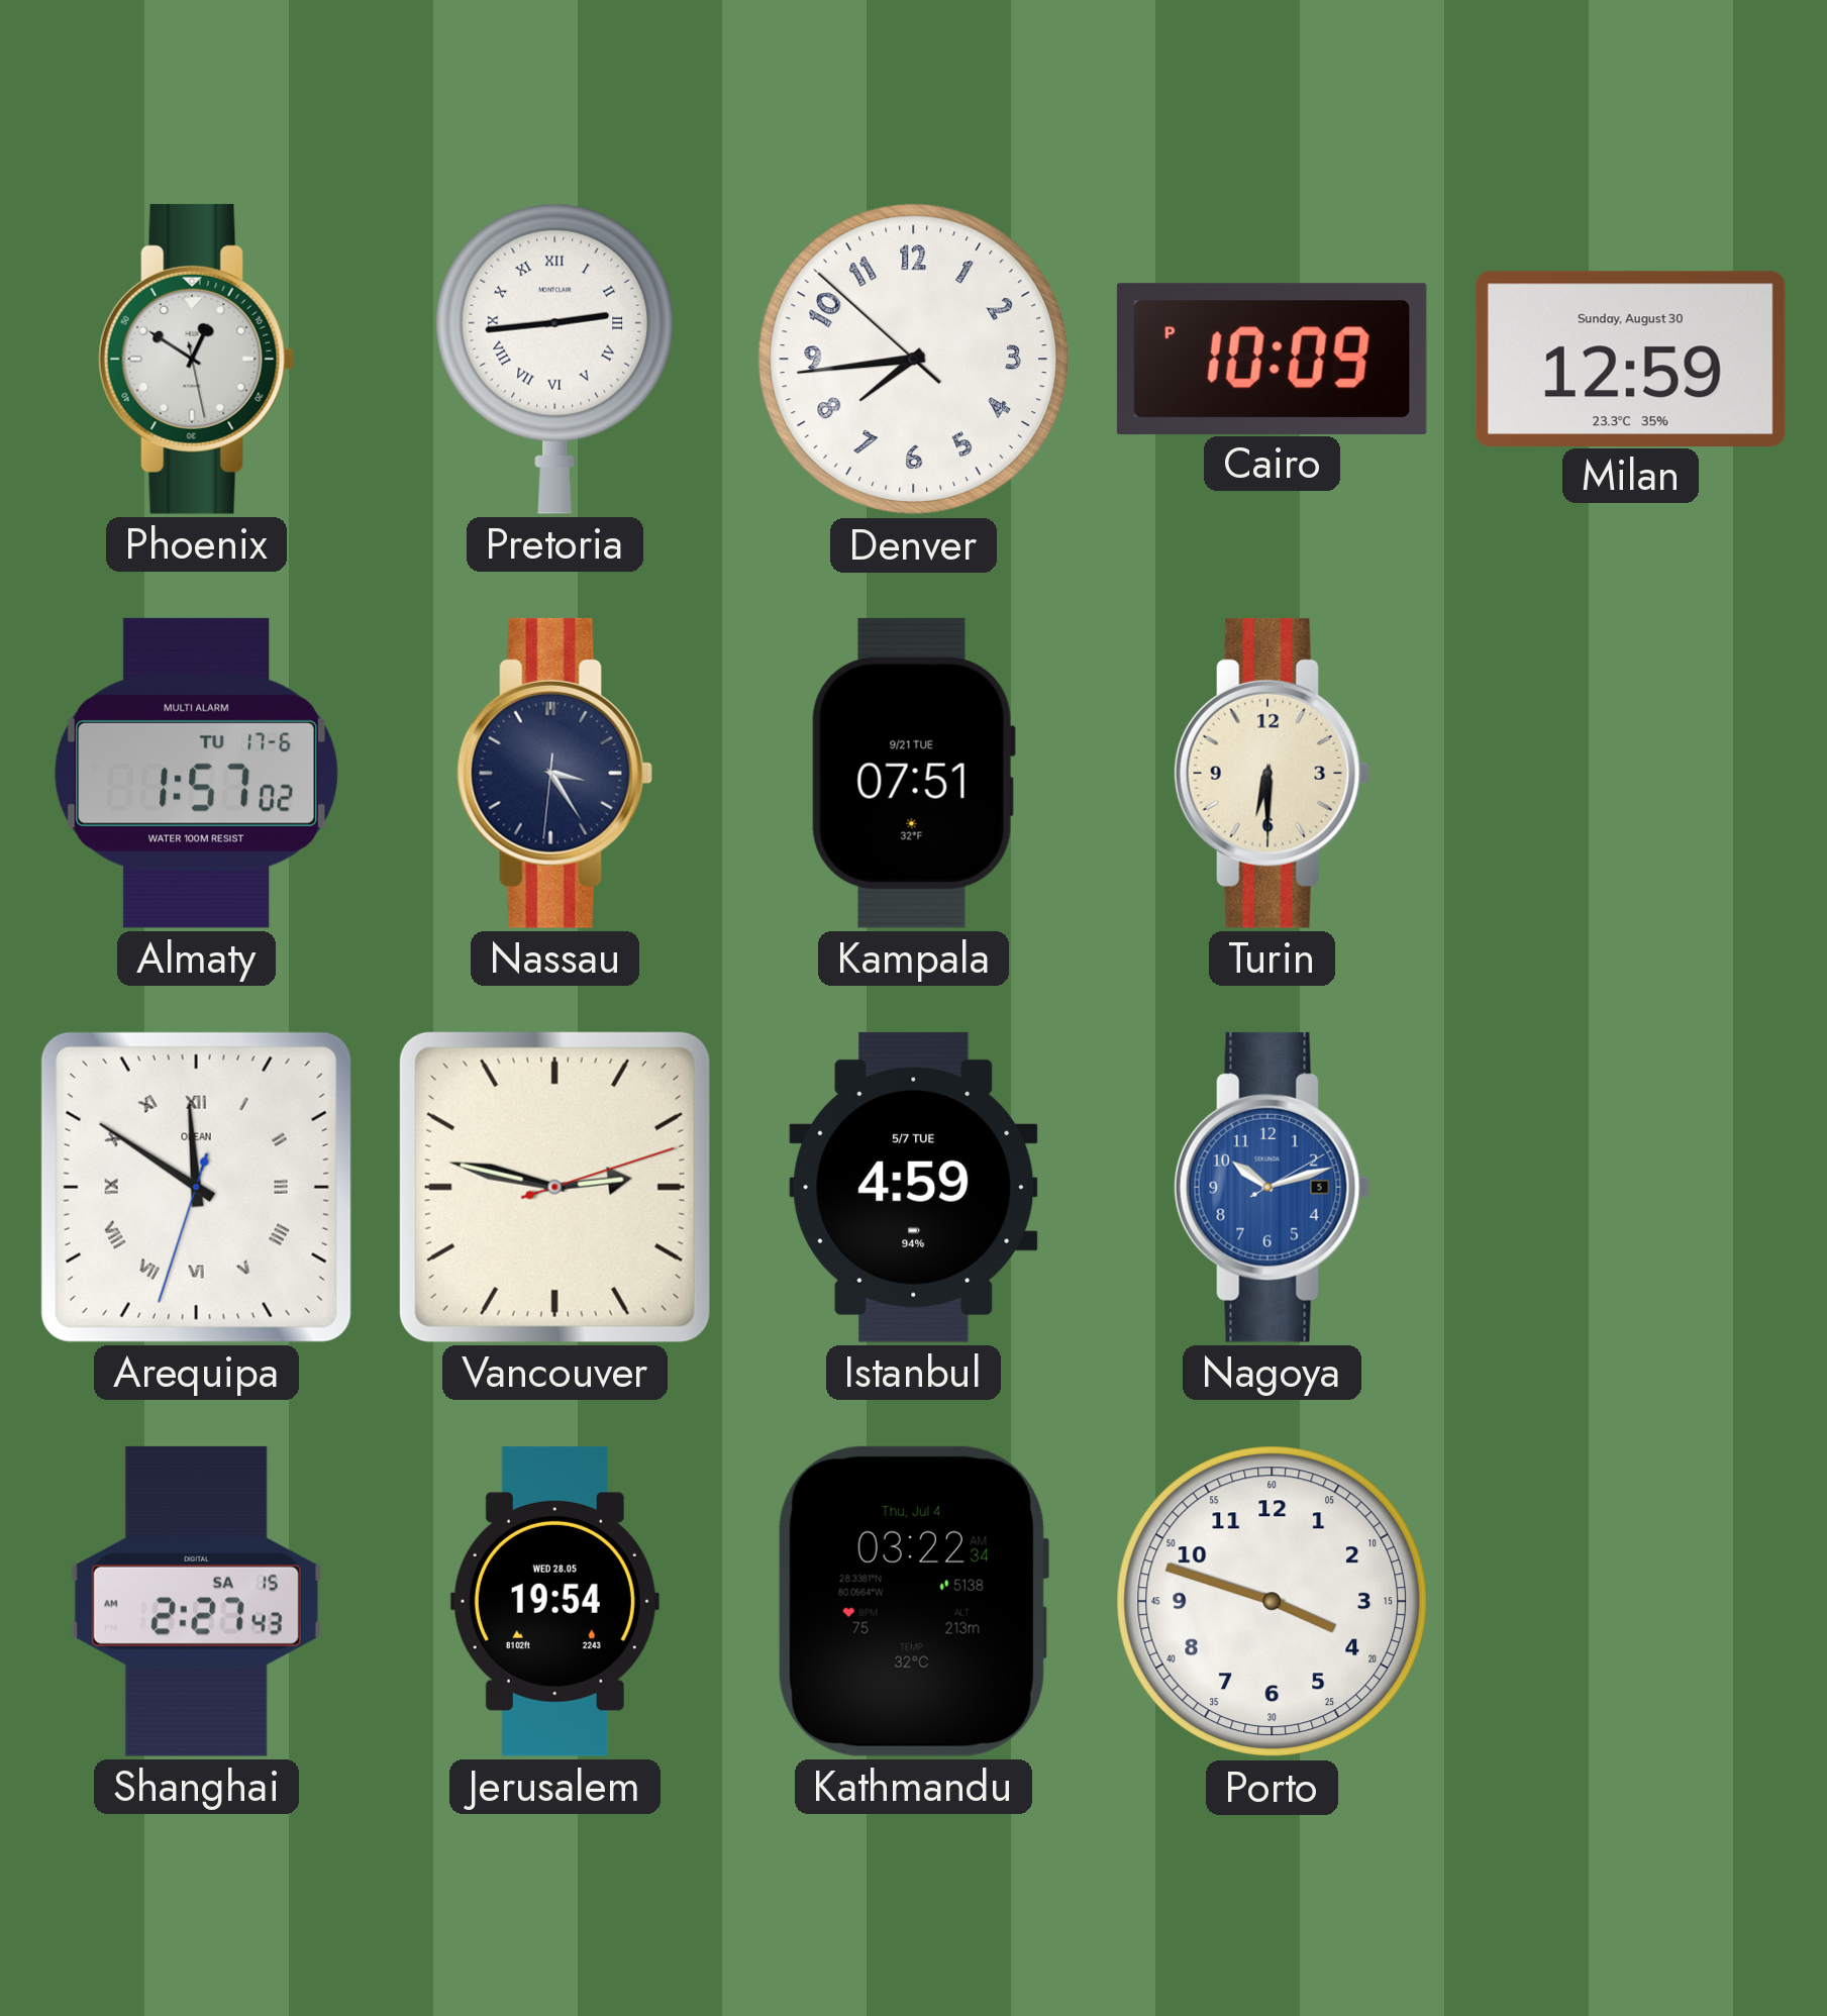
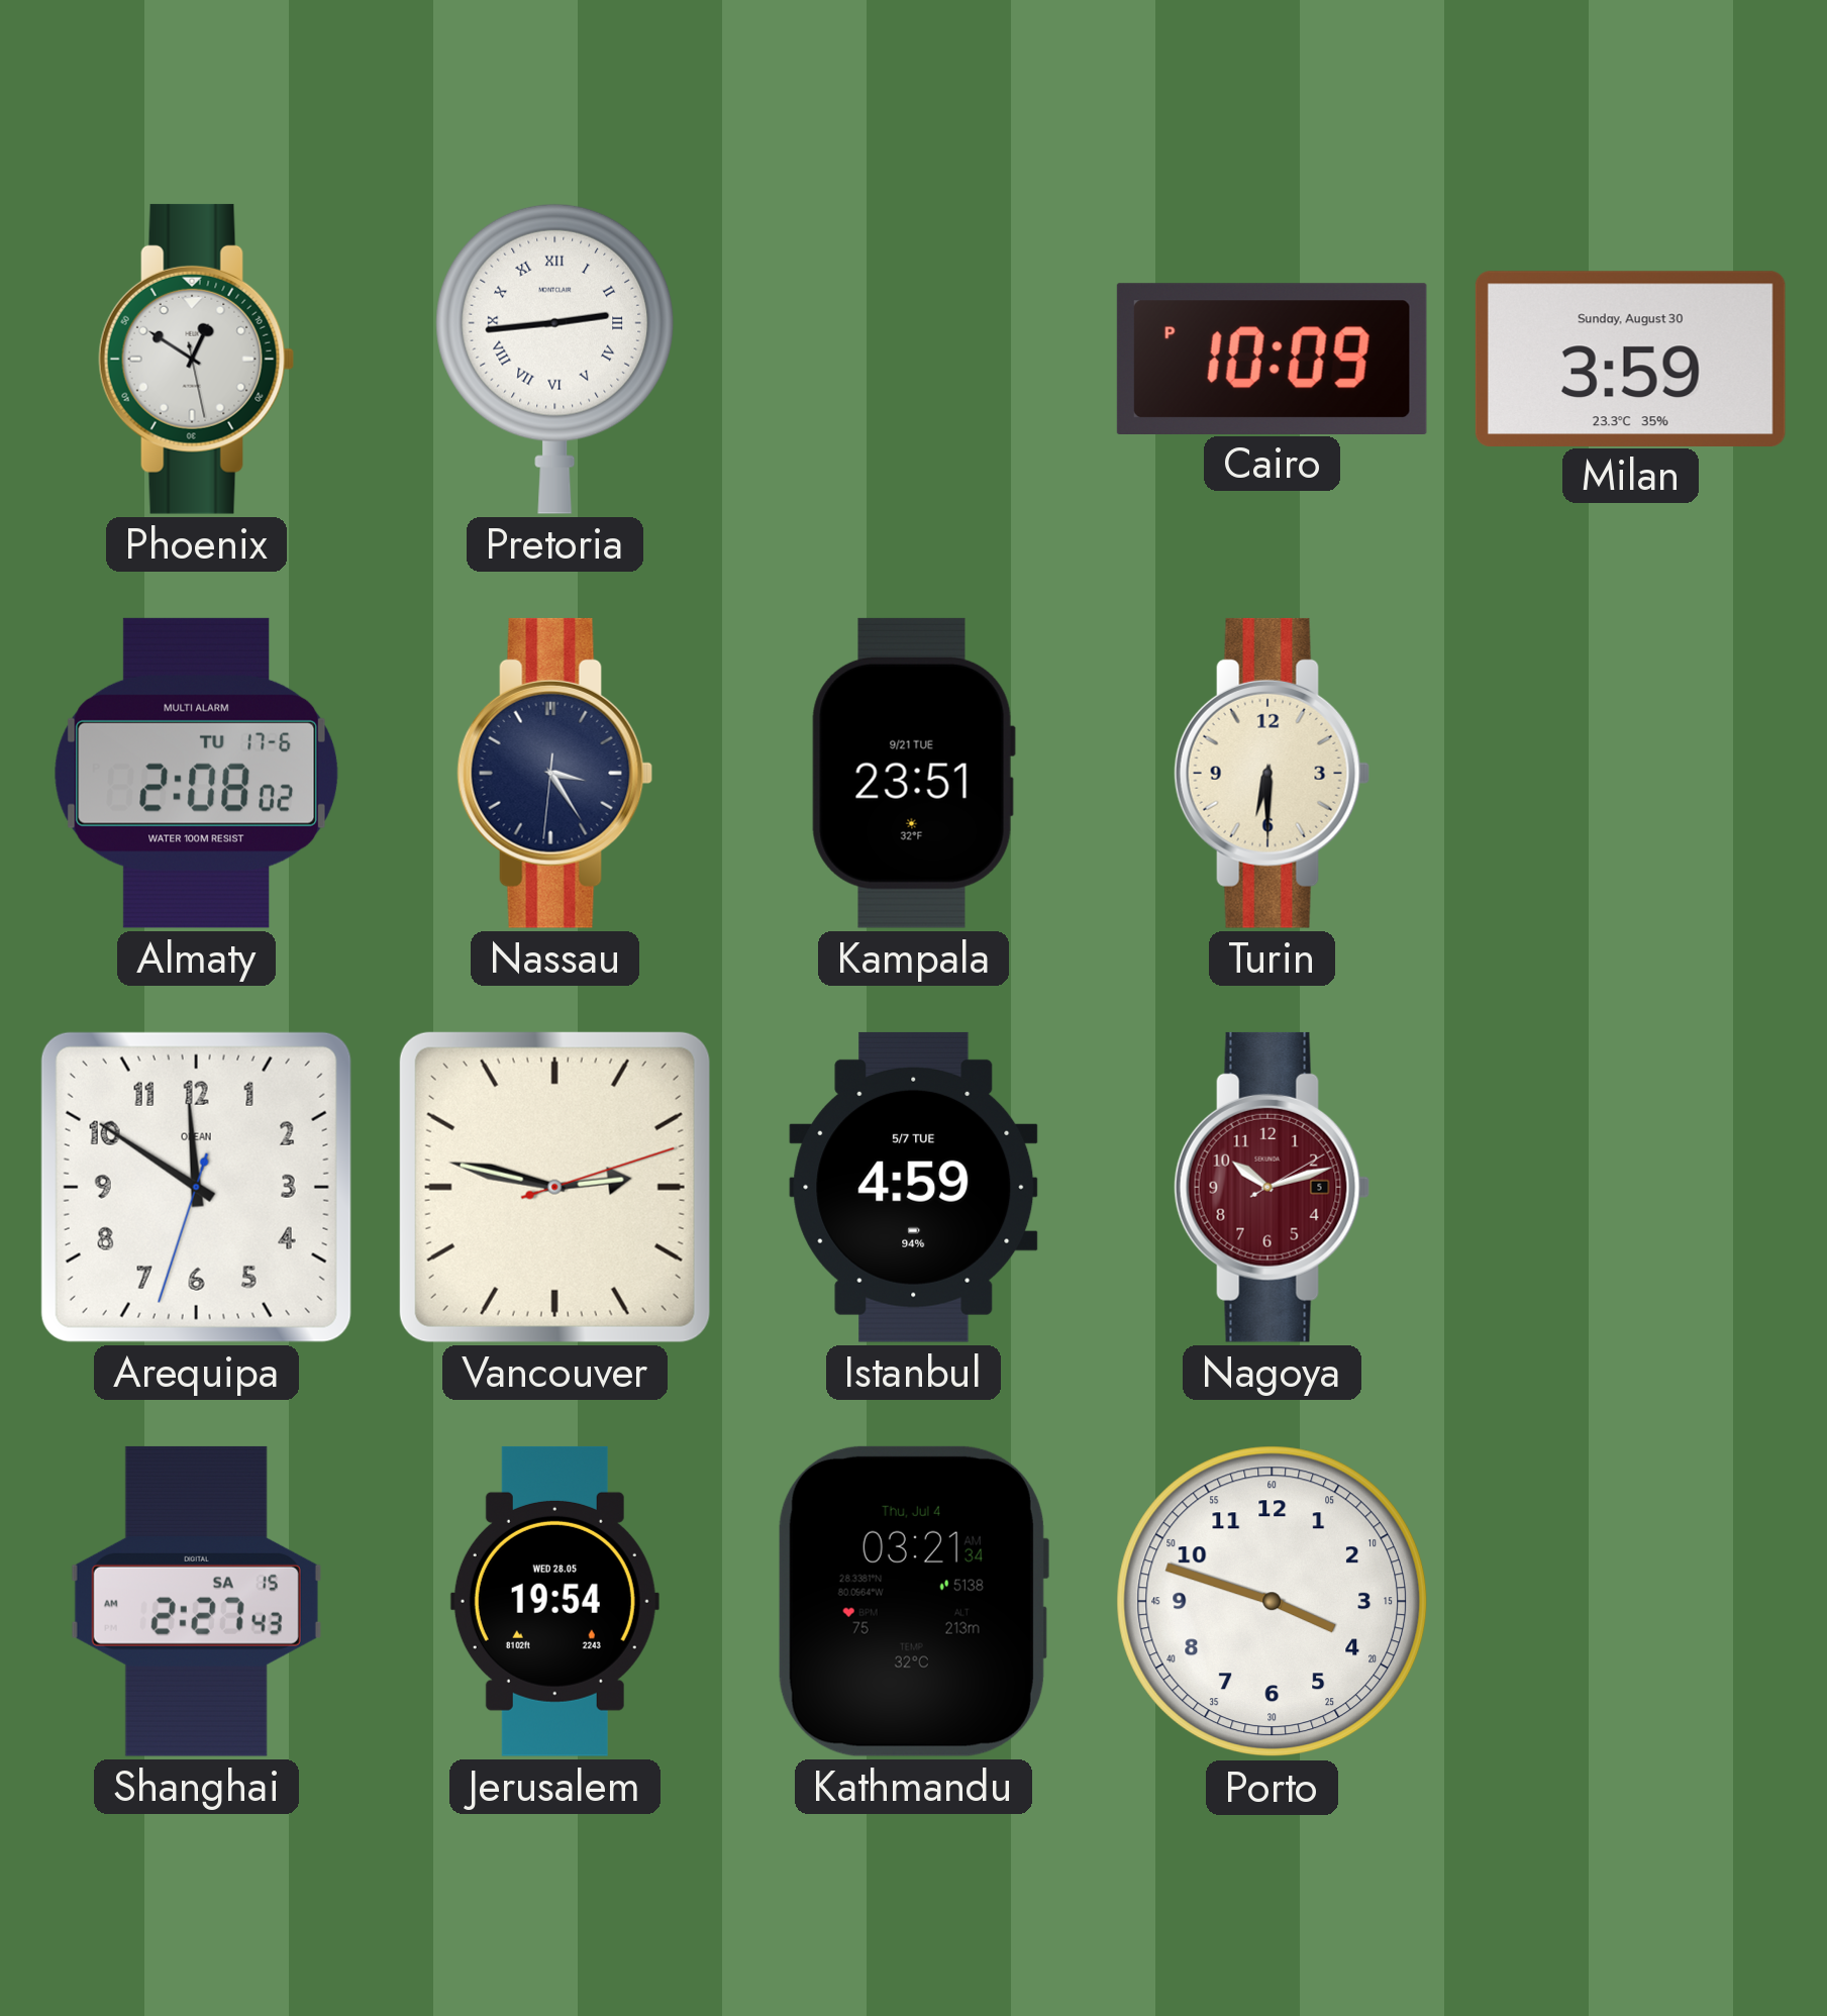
Denver: 7:43 -> none
Milan: 12:59 -> 3:59
Almaty: 1:57 -> 2:08
Kampala: 07:51 -> 23:51
Arequipa numerals: Roman -> Arabic
Nagoya dial: blue -> burgundy
Kathmandu: 03:22 -> 03:21
